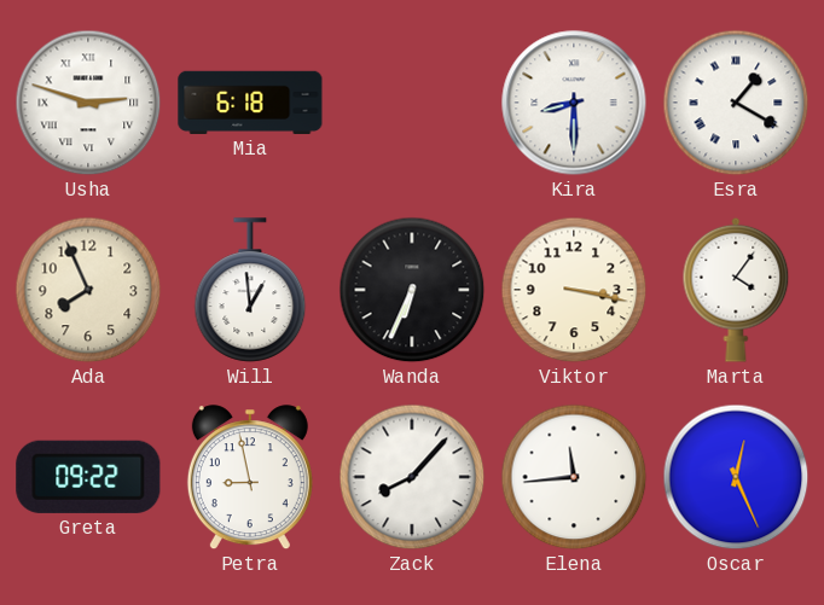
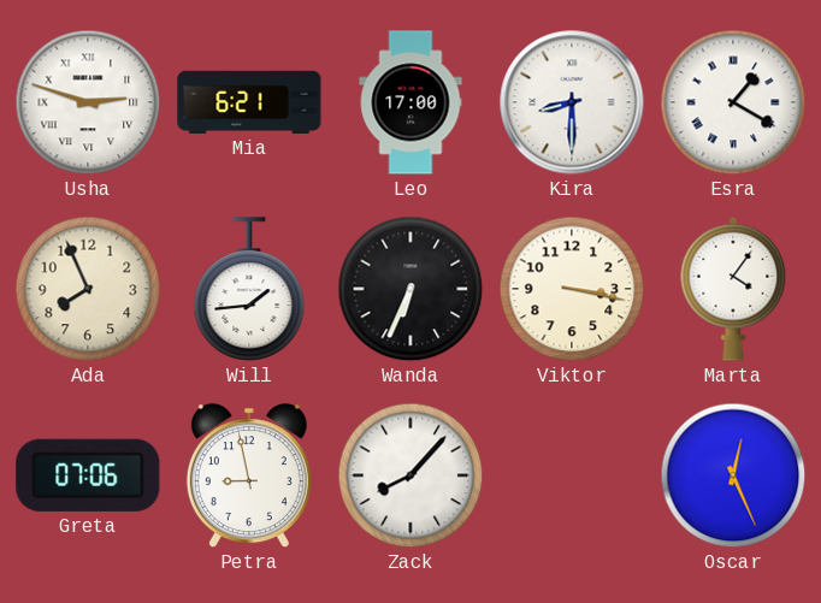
Mia: 6:18 -> 6:21
Leo: none -> 17:00
Will: 12:59 -> 1:44
Greta: 09:22 -> 07:06
Elena: 11:44 -> none
